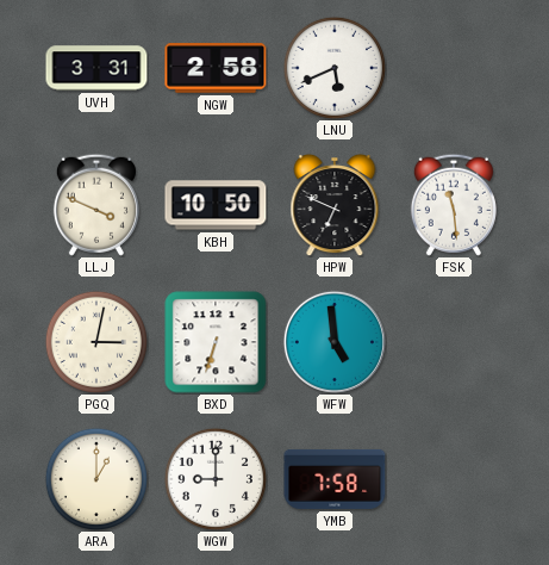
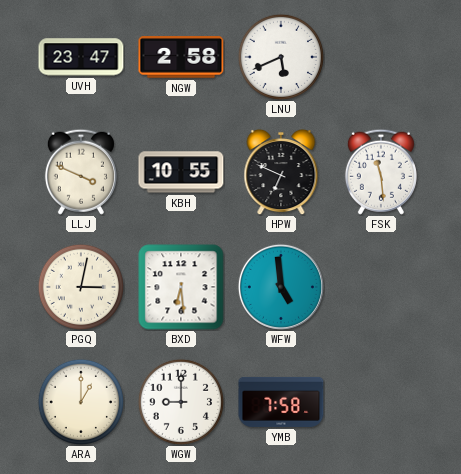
UVH: 3:31 -> 23:47
KBH: 10:50 -> 10:55
BXD: 6:33 -> 6:29
